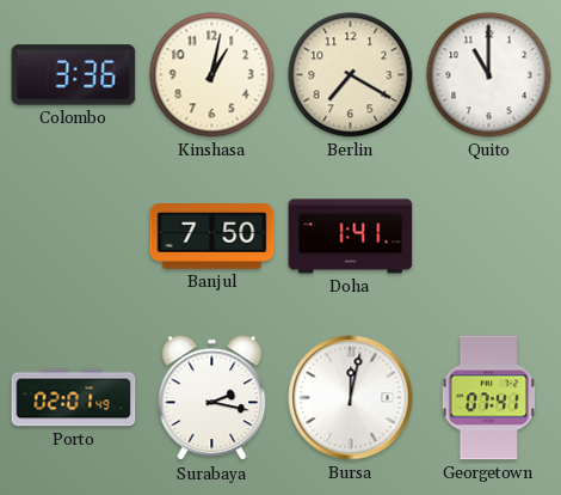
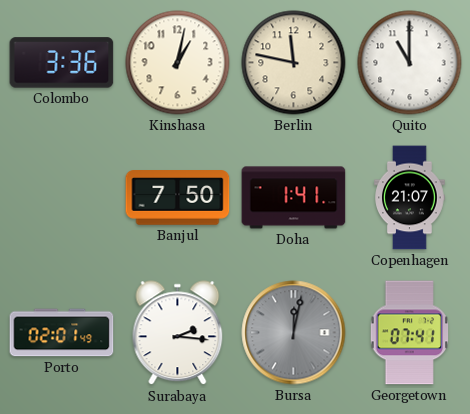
Berlin: 7:20 -> 11:47
Copenhagen: none -> 21:07
Surabaya: 2:17 -> 2:16
Bursa dial: white -> grey
